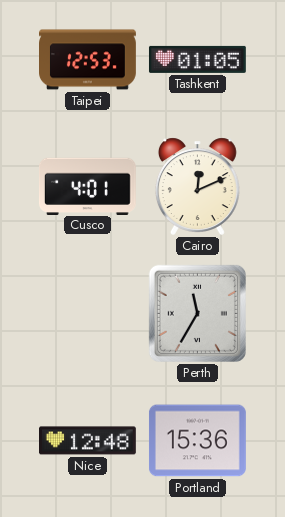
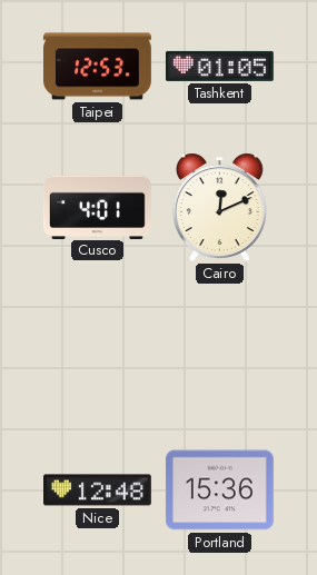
Perth: 11:35 -> none
